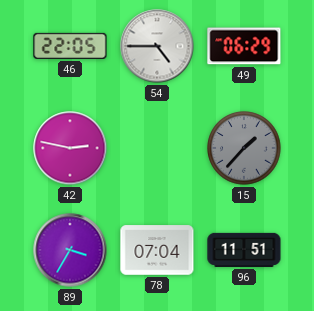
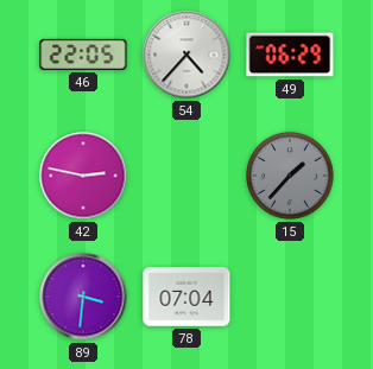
54: 4:45 -> 4:37
89: 3:35 -> 3:31
96: 11:51 -> none
